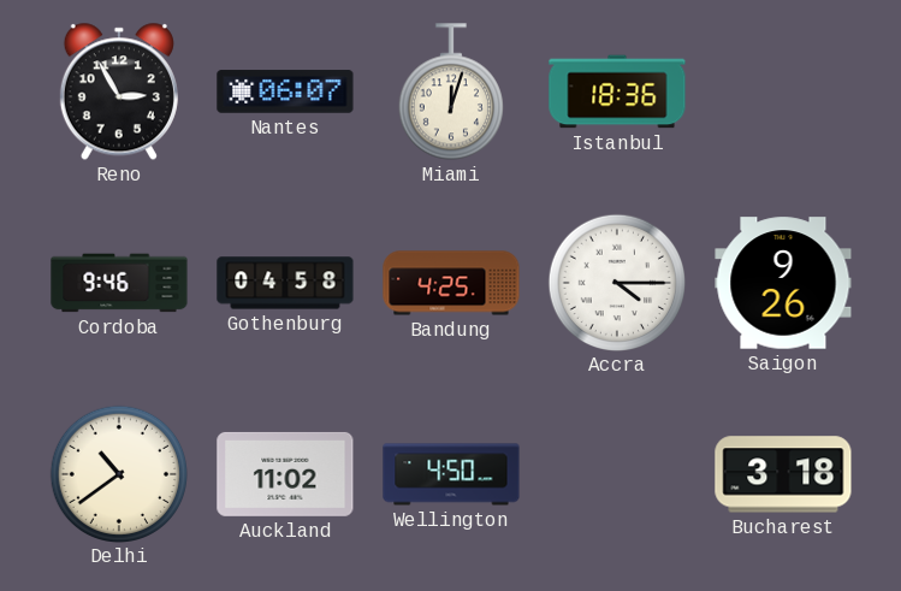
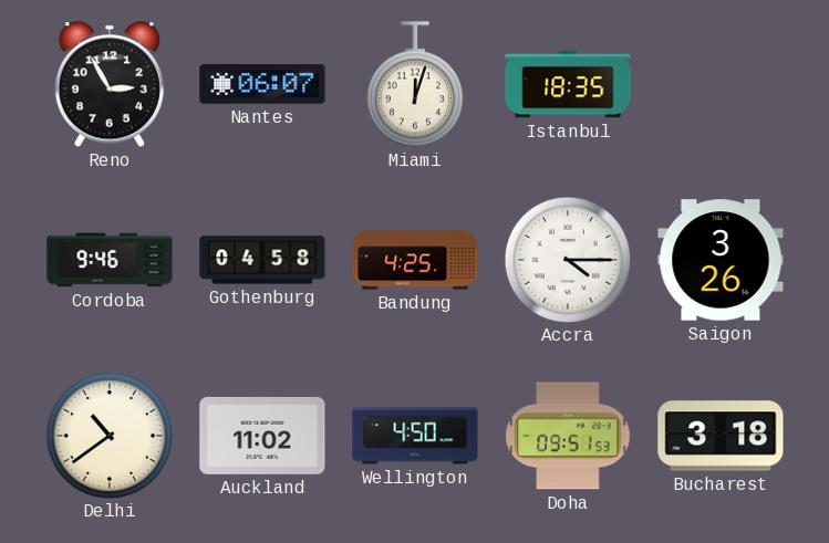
Istanbul: 18:36 -> 18:35
Saigon: 9:26 -> 3:26
Doha: none -> 09:51
